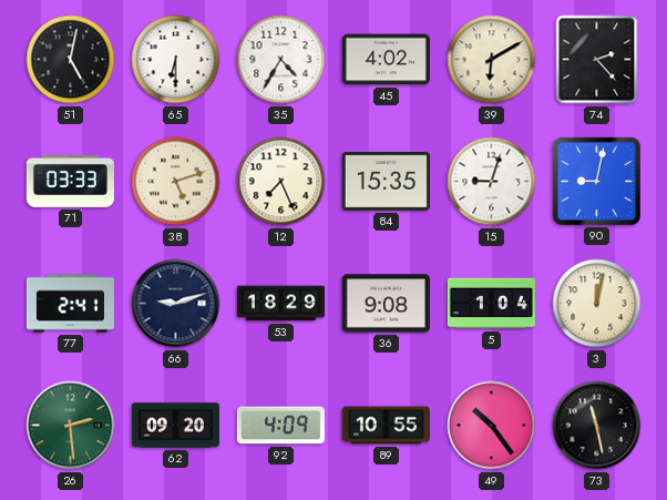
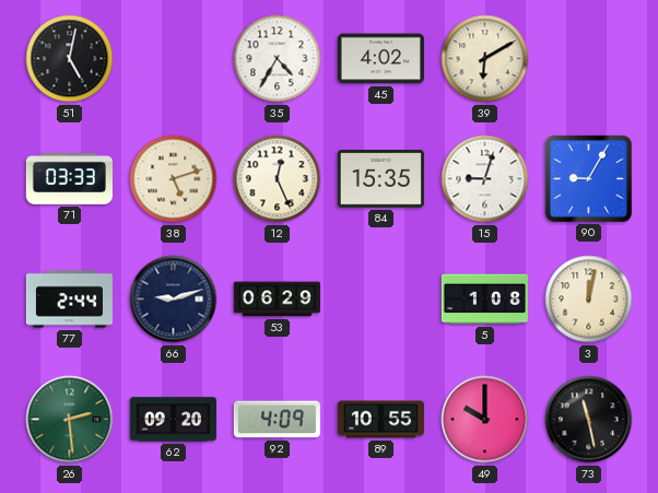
65: 6:30 -> none
74: 2:23 -> none
12: 7:26 -> 12:26
90: 9:02 -> 9:05
77: 2:41 -> 2:44
53: 18:29 -> 06:29
36: 9:08 -> none
5: 1:04 -> 1:08
49: 10:24 -> 10:00
